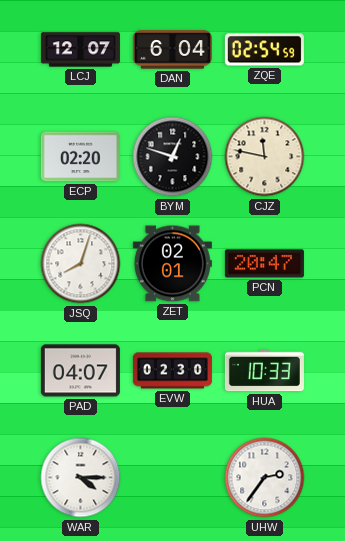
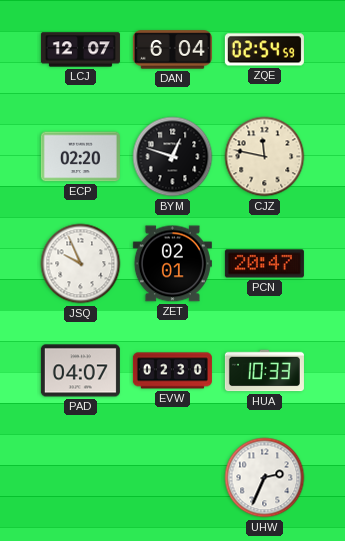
JSQ: 8:03 -> 9:56
WAR: 4:15 -> none
UHW: 2:36 -> 2:34
